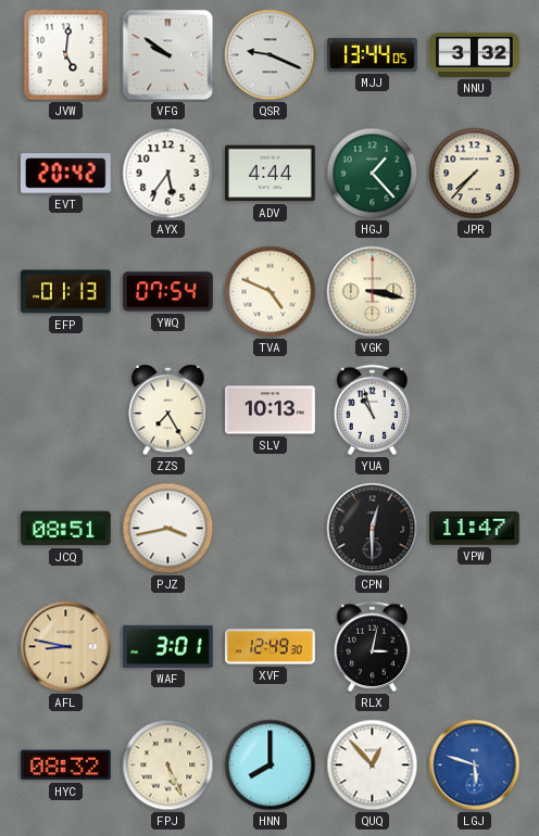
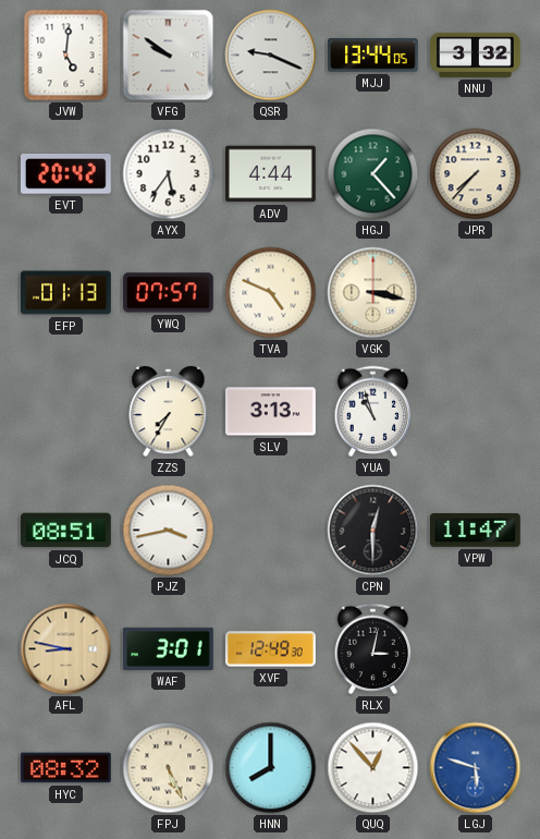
YWQ: 07:54 -> 07:57
ZZS: 7:25 -> 7:35
SLV: 10:13 -> 3:13
